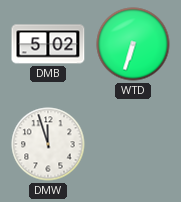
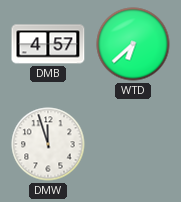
DMB: 5:02 -> 4:57
WTD: 6:33 -> 6:38
